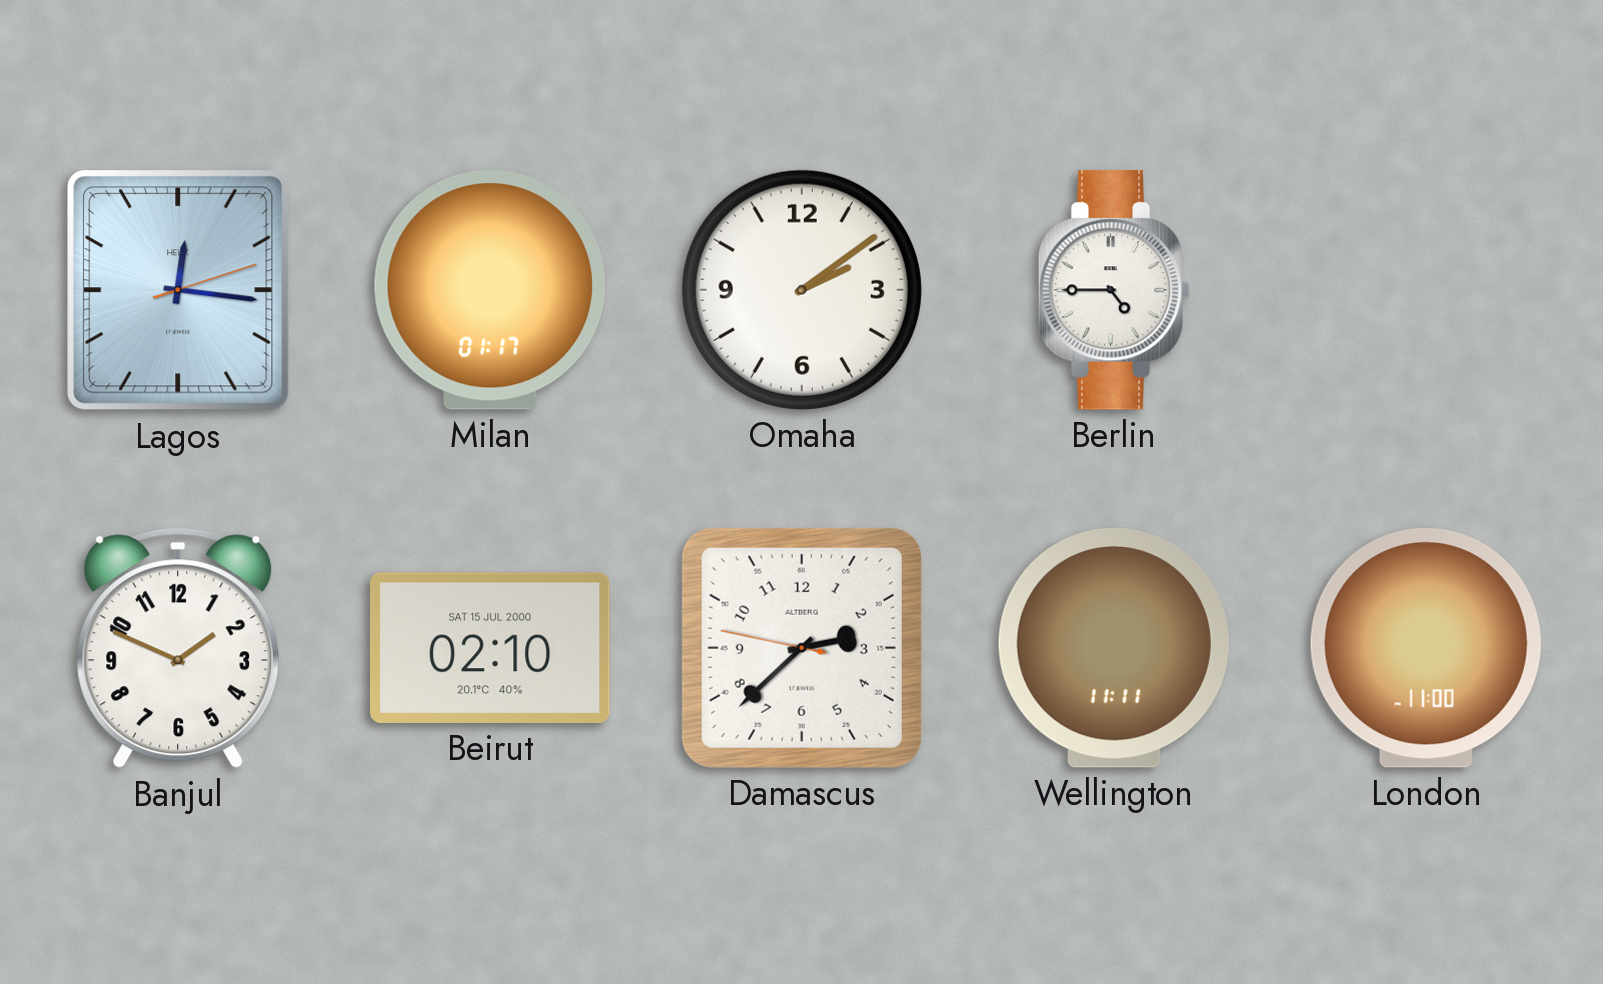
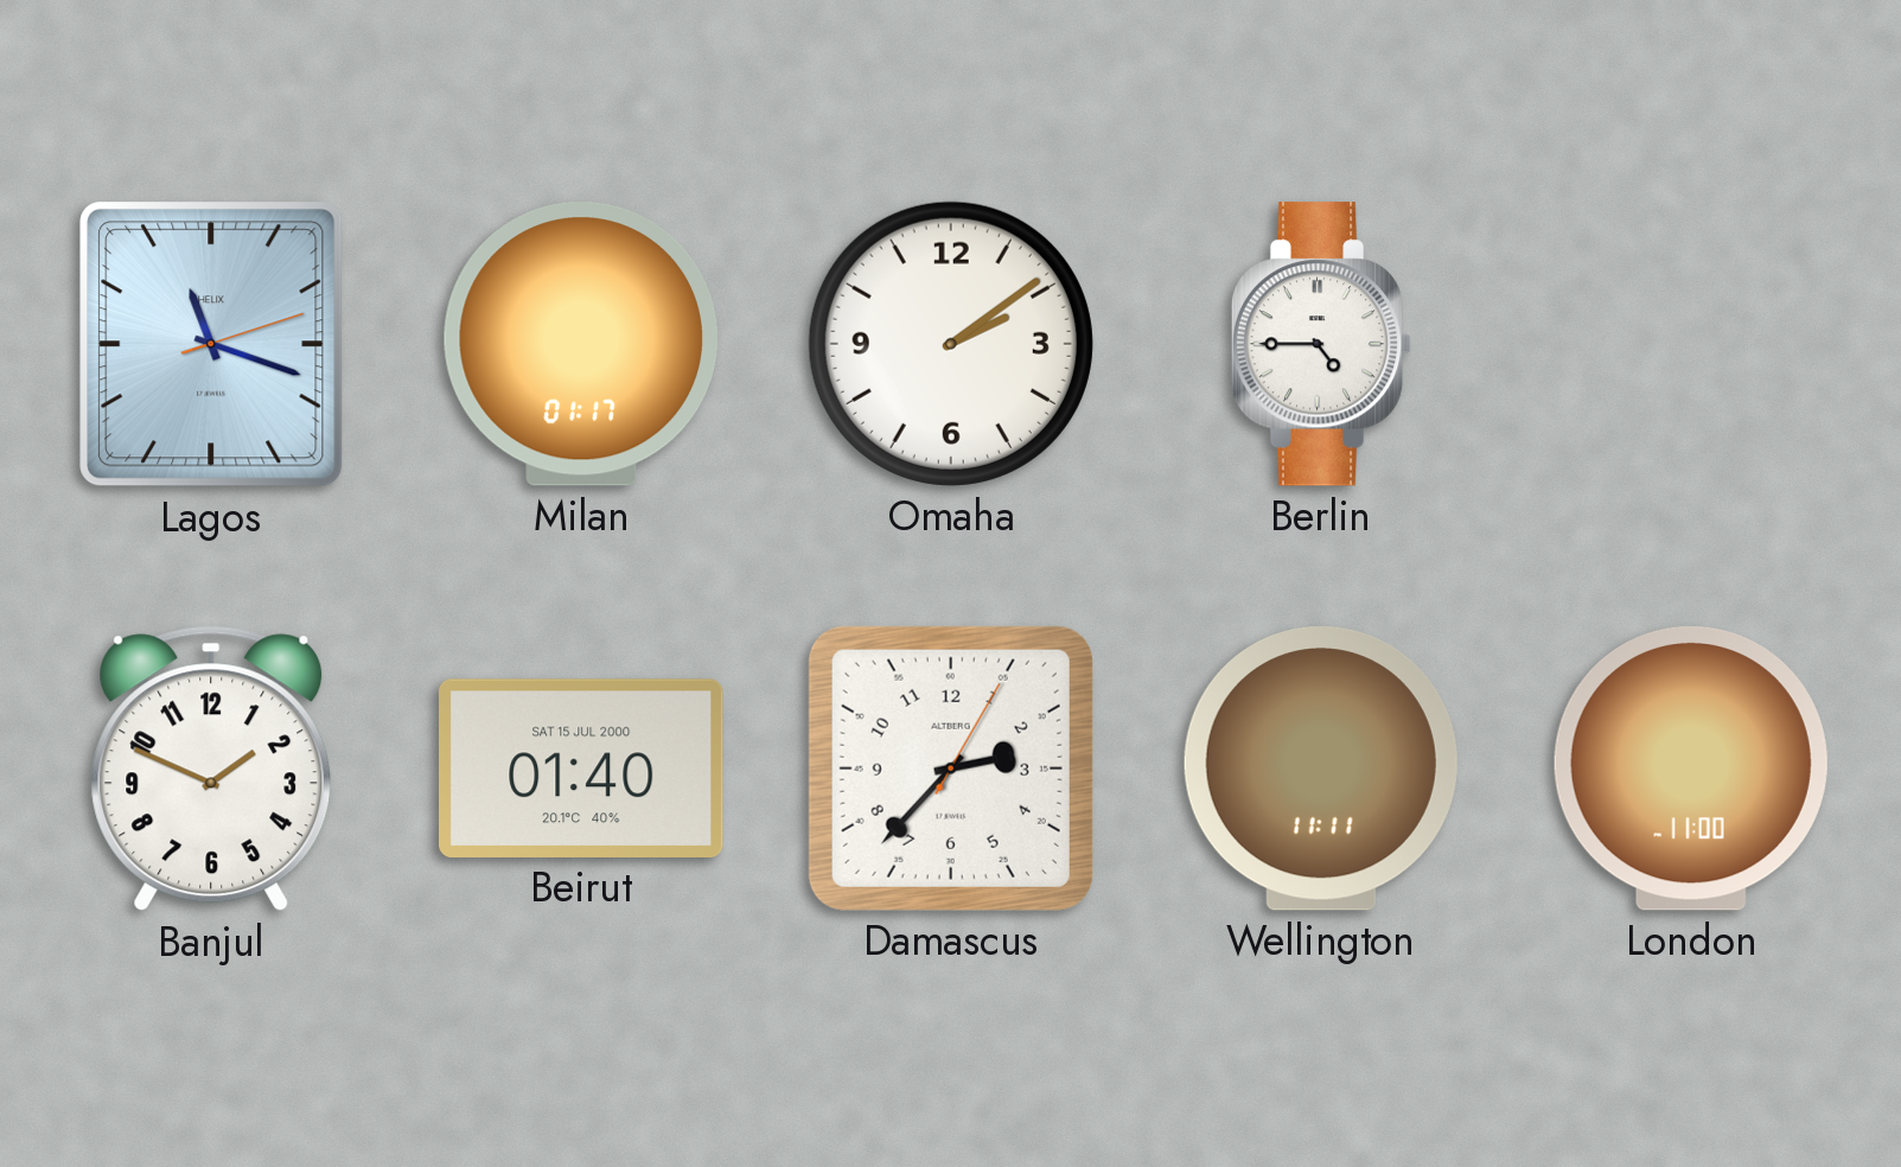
Lagos: 12:16 -> 11:18
Beirut: 02:10 -> 01:40
Damascus: 2:37:47 -> 2:37:05
